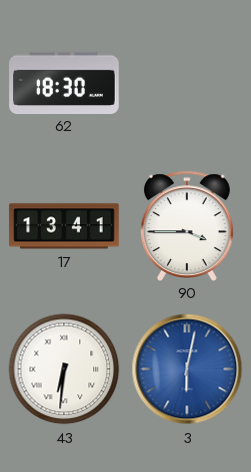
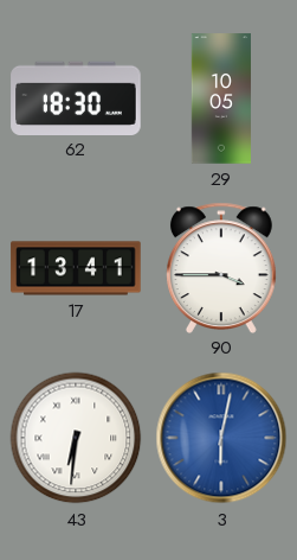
29: none -> 10:05
